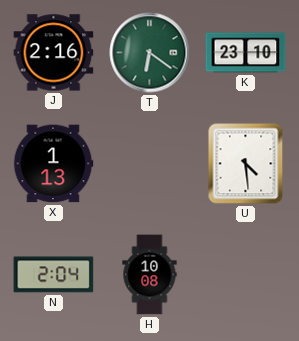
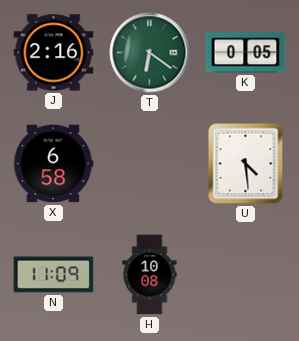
K: 23:10 -> 0:05
X: 1:13 -> 6:58
N: 2:04 -> 11:09
